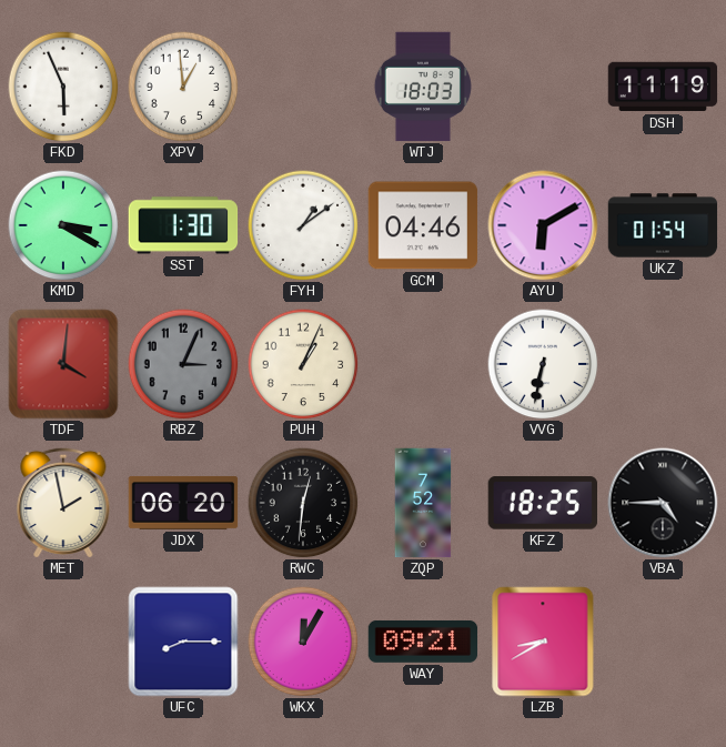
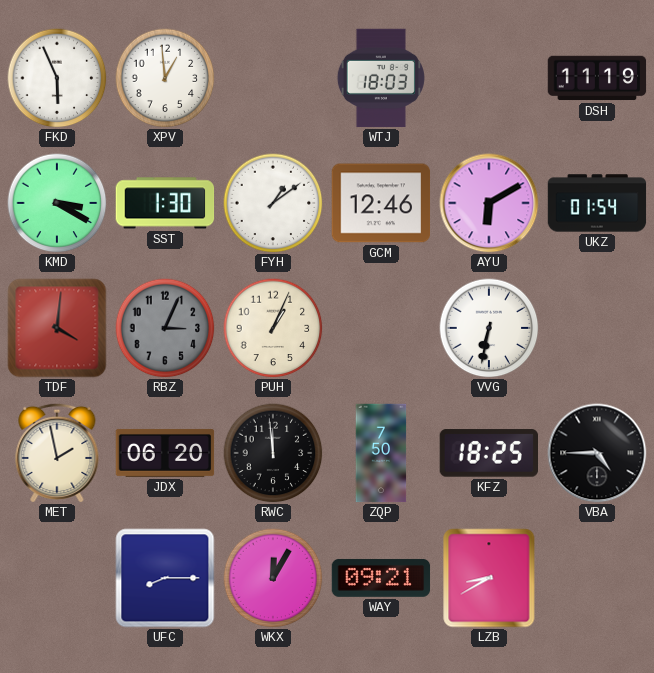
GCM: 04:46 -> 12:46
RWC: 12:31 -> 11:59
ZQP: 7:52 -> 7:50
